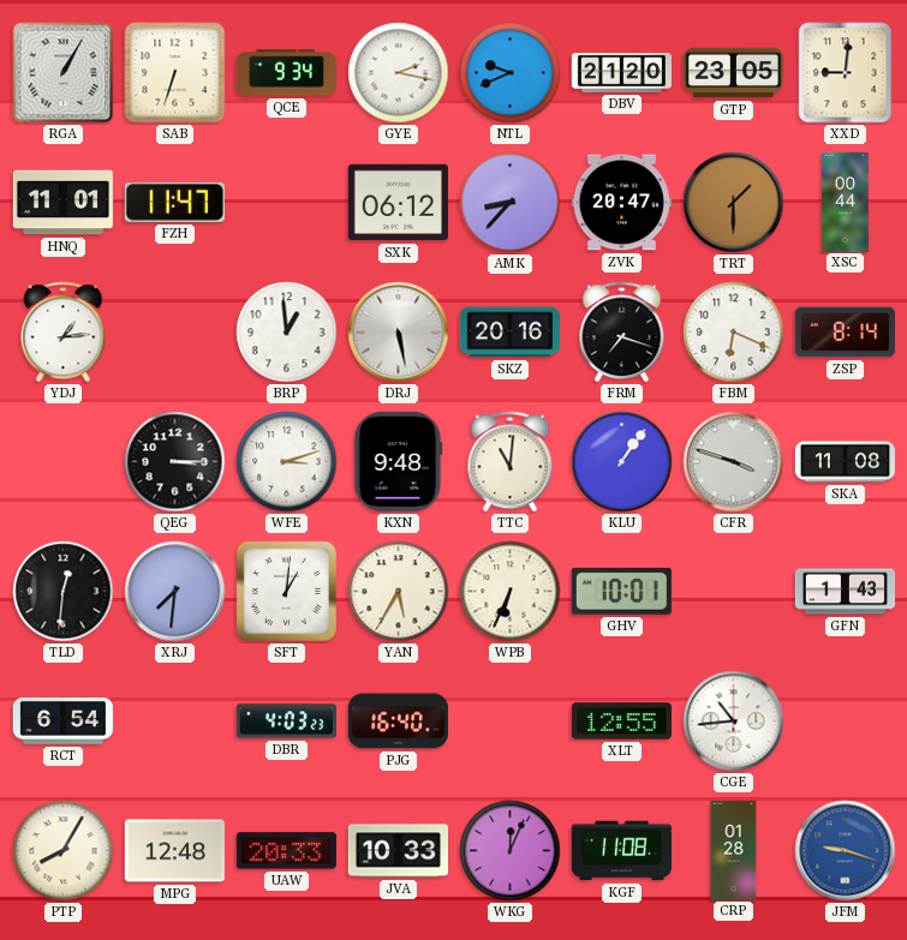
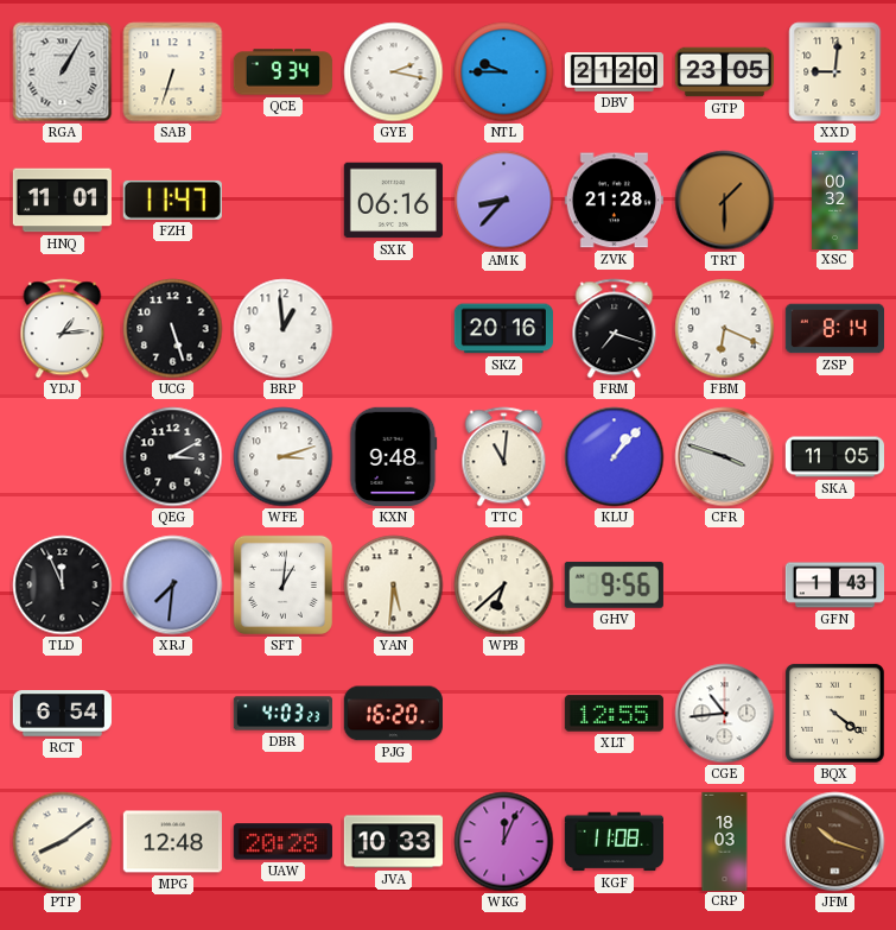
NTL: 9:41 -> 9:45
SXK: 06:12 -> 06:16
ZVK: 20:47 -> 21:28
XSC: 00:44 -> 00:32
UCG: none -> 5:27
DRJ: 5:28 -> none
QEG: 3:15 -> 3:10
KLU: 1:06 -> 1:07
SKA: 11:08 -> 11:05
TLD: 12:31 -> 11:56
YAN: 5:35 -> 5:31
WPB: 6:34 -> 6:38
GHV: 10:01 -> 9:56
PJG: 16:40 -> 16:20
BQX: none -> 4:21
PTP: 8:05 -> 8:09
UAW: 20:33 -> 20:28
CRP: 01:28 -> 18:03
JFM: 9:18 -> 10:18
JFM dial: blue -> brown
